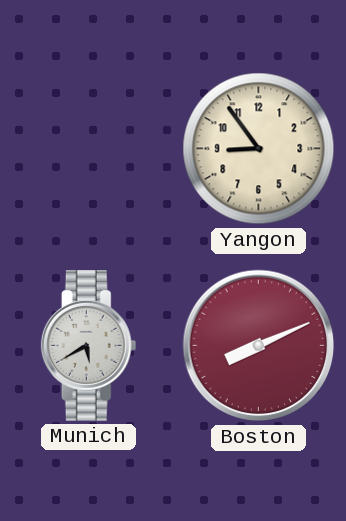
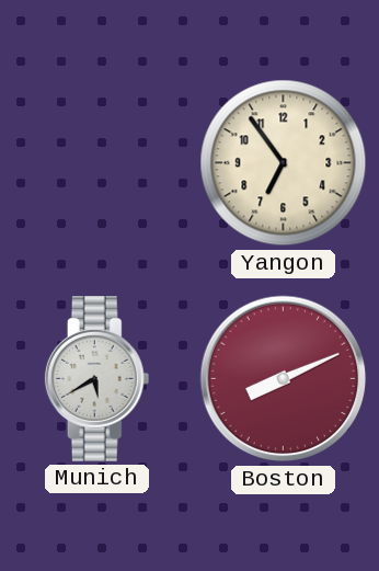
Yangon: 8:54 -> 6:54
